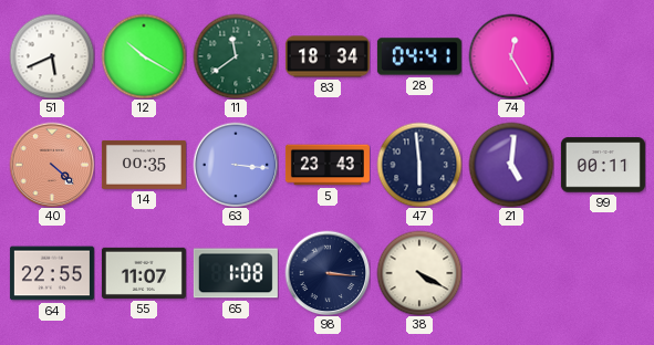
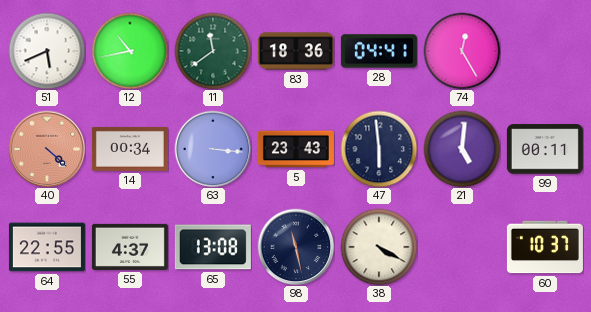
12: 10:20 -> 10:43
83: 18:34 -> 18:36
14: 00:35 -> 00:34
55: 11:07 -> 4:37
65: 1:08 -> 13:08
98: 3:16 -> 11:28
60: none -> 10:37
